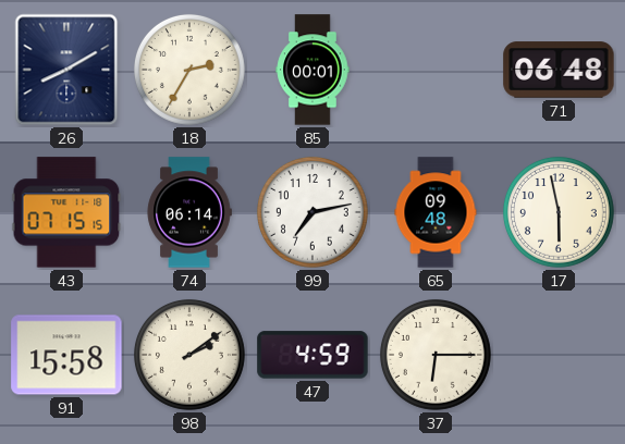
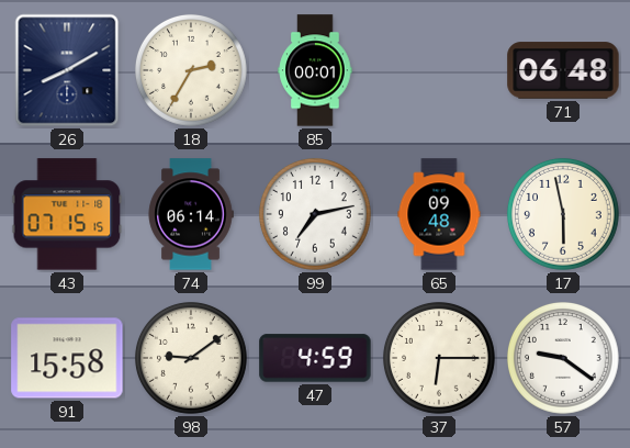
98: 2:09 -> 9:09
57: none -> 9:21
